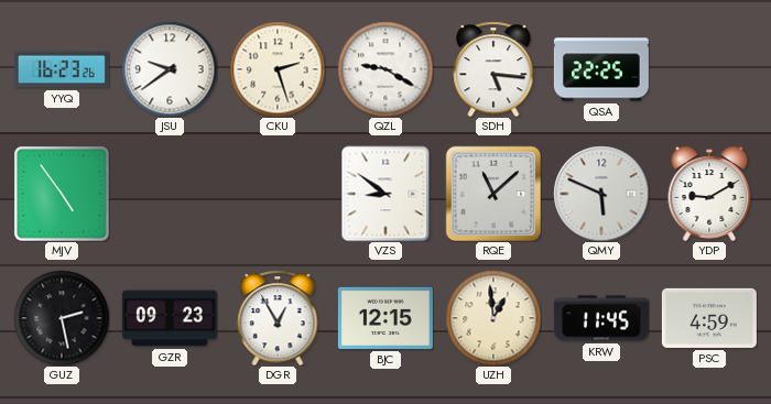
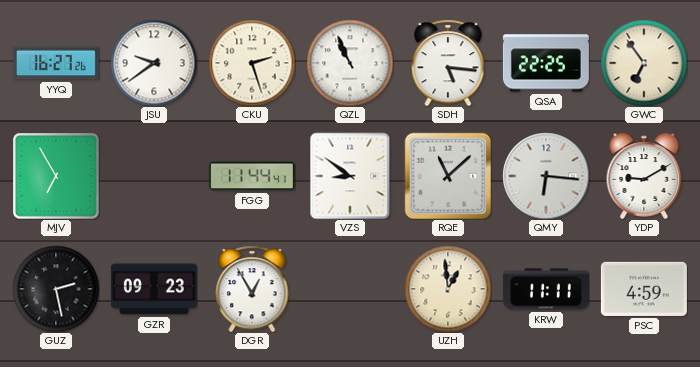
YYQ: 16:23 -> 16:27
QZL: 9:20 -> 10:56
GWC: none -> 6:54
MJV: 4:54 -> 6:55
FGG: none -> 11:44
QMY: 5:49 -> 6:16
BJC: 12:15 -> none
KRW: 11:45 -> 11:11
